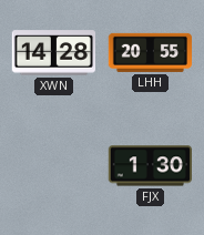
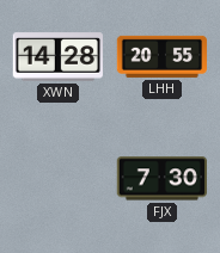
FJX: 1:30 -> 7:30
